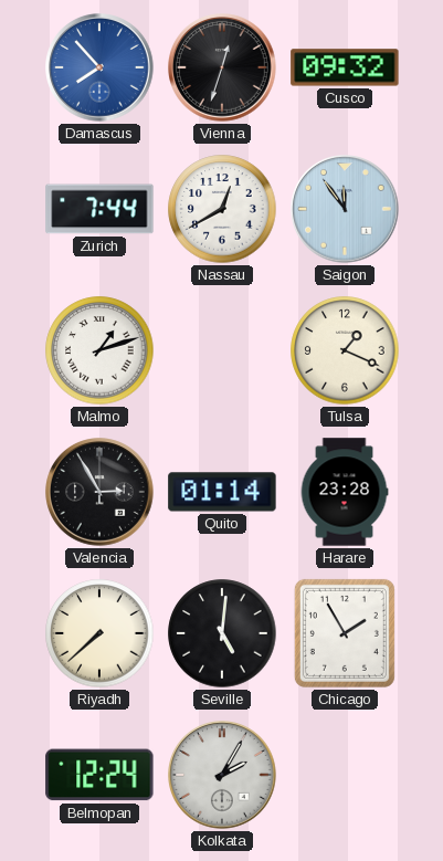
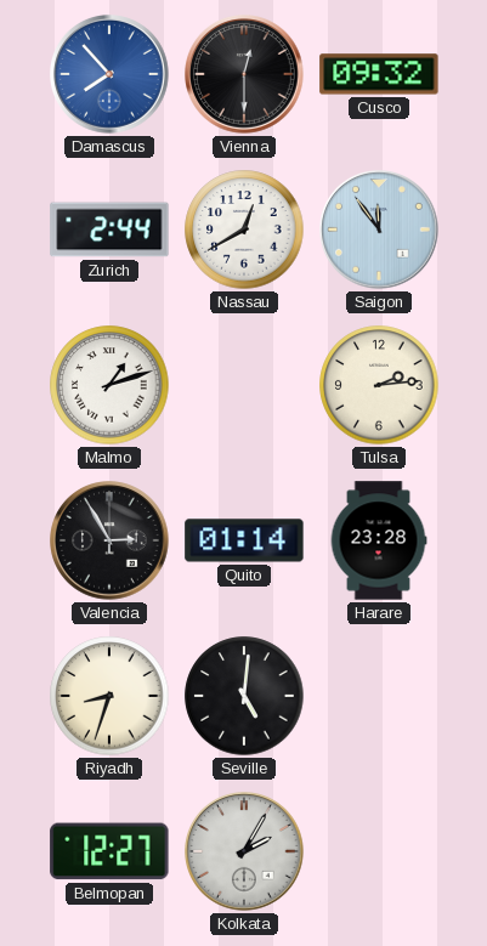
Vienna: 12:33 -> 12:30
Zurich: 7:44 -> 2:44
Tulsa: 1:19 -> 2:14
Riyadh: 7:38 -> 8:33
Chicago: 1:55 -> none
Belmopan: 12:24 -> 12:27
